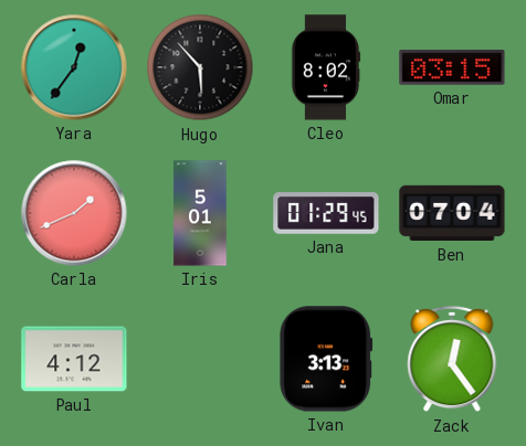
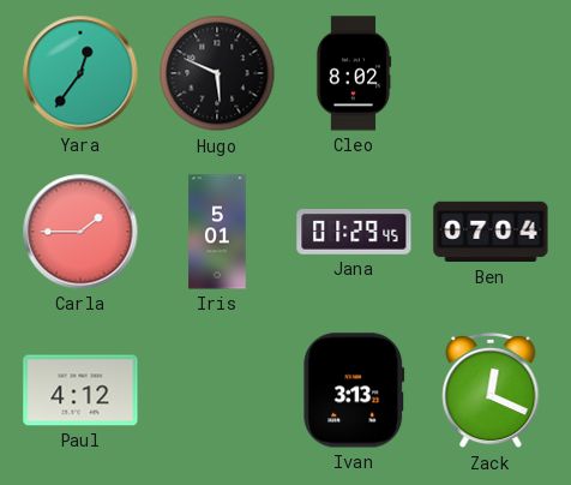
Hugo: 5:53 -> 5:49
Omar: 03:15 -> none
Carla: 1:41 -> 1:45
Zack: 12:24 -> 12:19
